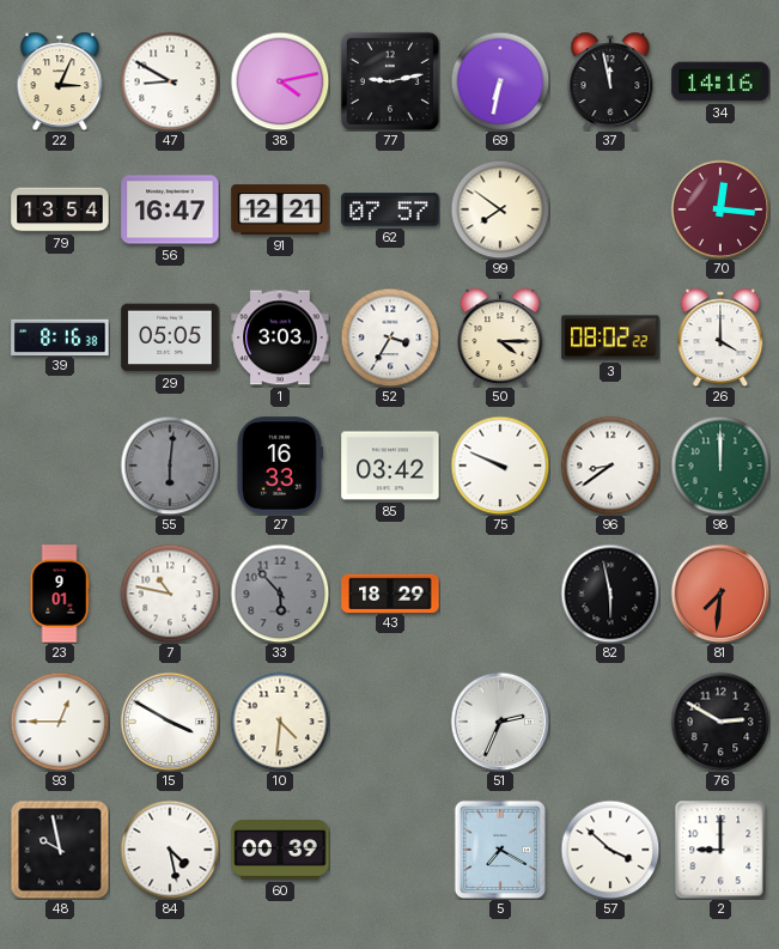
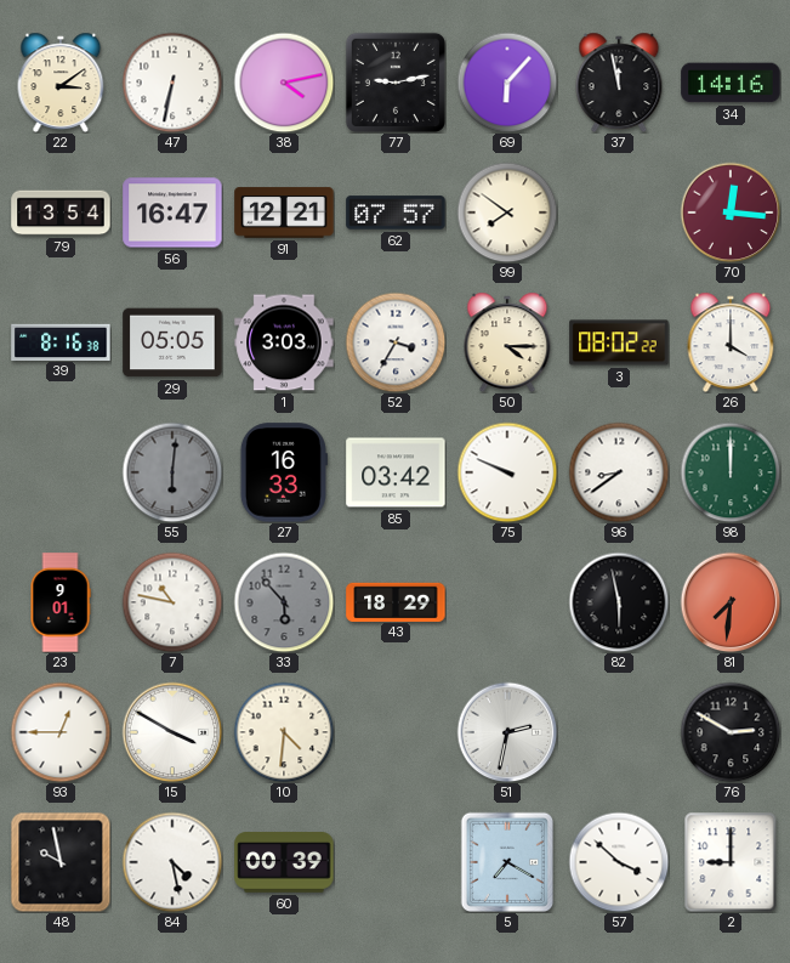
22: 3:04 -> 3:09
47: 8:50 -> 6:32
69: 6:32 -> 6:07
51: 2:34 -> 2:32
